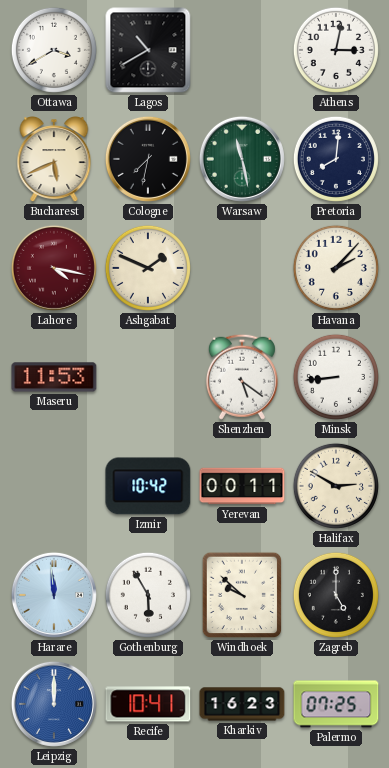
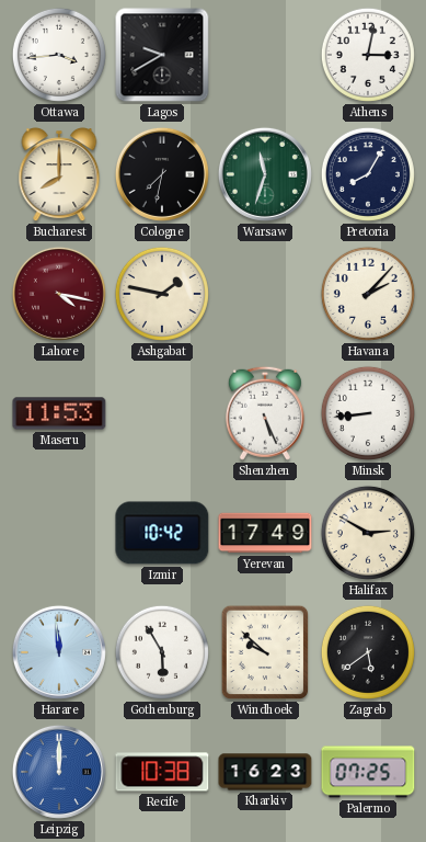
Ottawa: 3:40 -> 3:44
Lagos: 10:40 -> 9:40
Bucharest: 5:41 -> 8:00
Warsaw: 11:28 -> 11:33
Pretoria: 8:01 -> 8:05
Ashgabat: 1:49 -> 1:47
Shenzhen: 5:21 -> 5:26
Yerevan: 00:11 -> 17:49
Zagreb: 5:00 -> 5:39
Recife: 10:41 -> 10:38
